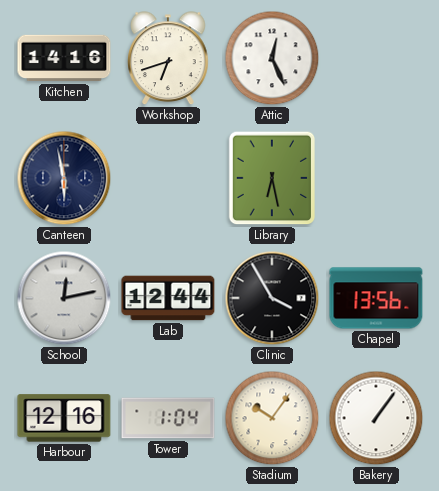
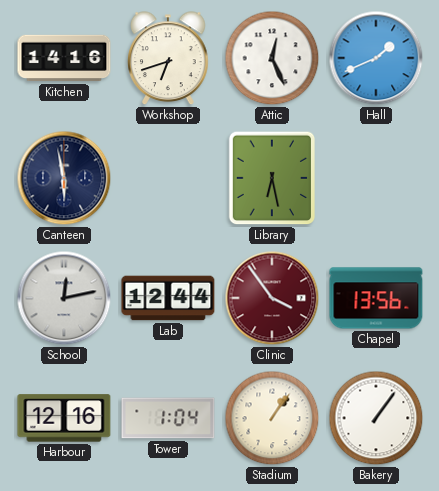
Hall: none -> 1:41
Clinic: 3:55 -> 3:54
Clinic dial: black -> burgundy
Stadium: 10:06 -> 1:06
